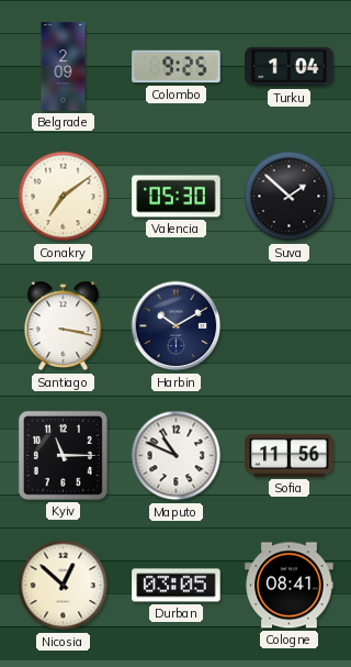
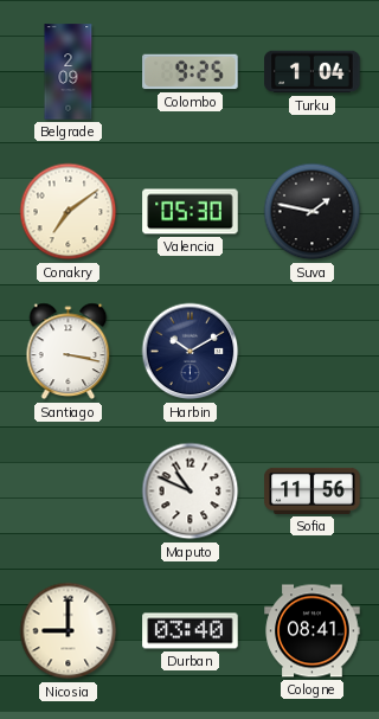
Suva: 1:52 -> 1:47
Kyiv: 11:15 -> none
Nicosia: 12:52 -> 9:00
Durban: 03:05 -> 03:40
